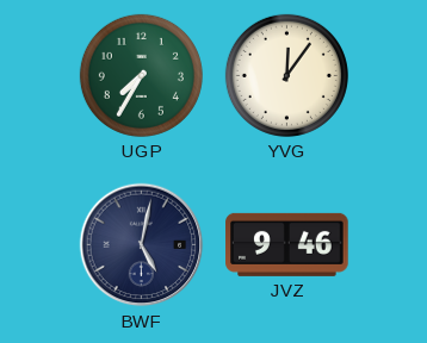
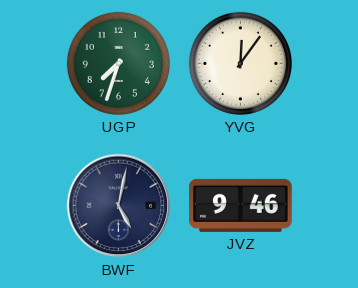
UGP: 7:35 -> 7:33
